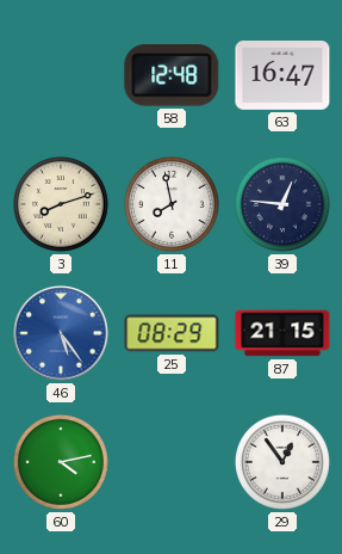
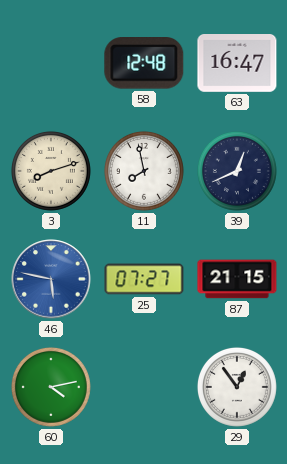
39: 12:46 -> 12:41
46: 5:24 -> 5:47
25: 08:29 -> 07:27
